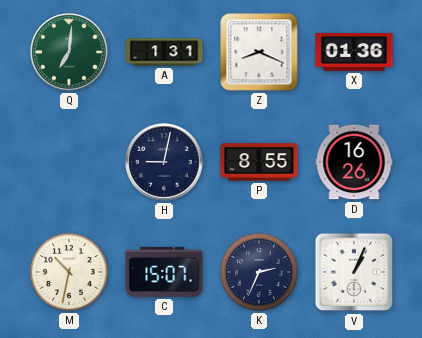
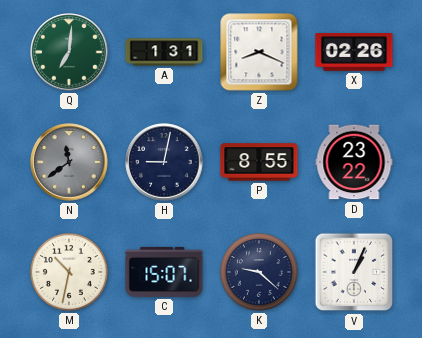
X: 01:36 -> 02:26
N: none -> 11:39
D: 16:26 -> 23:22
K: 2:34 -> 9:22
